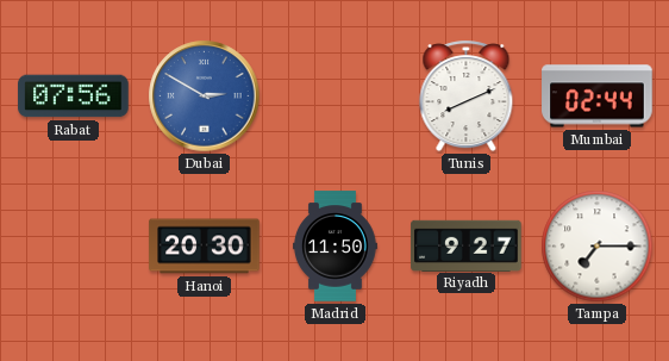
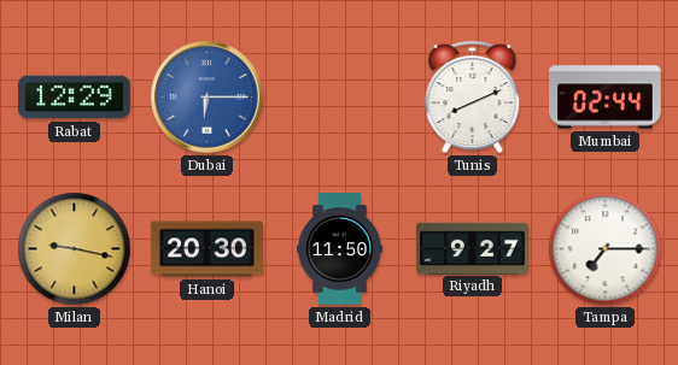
Rabat: 07:56 -> 12:29
Dubai: 2:50 -> 6:15
Milan: none -> 9:17
